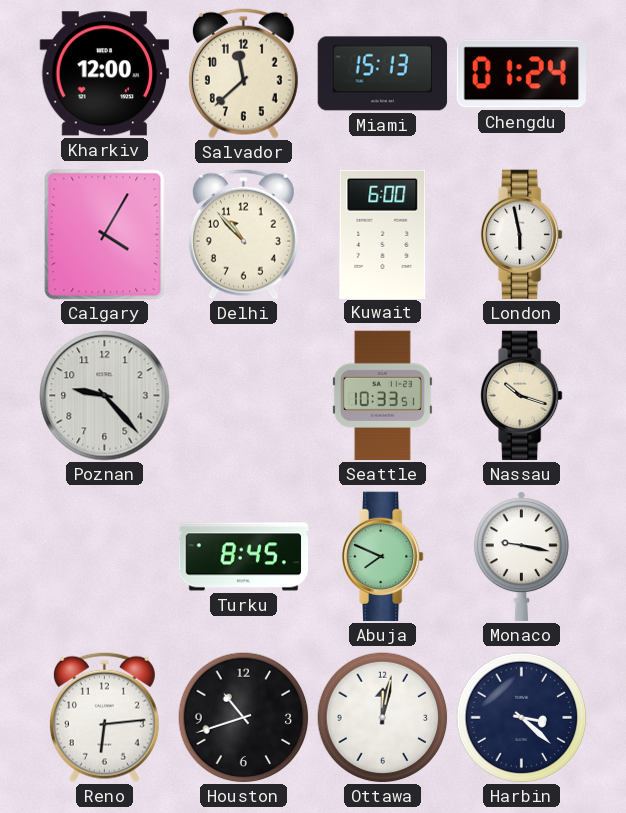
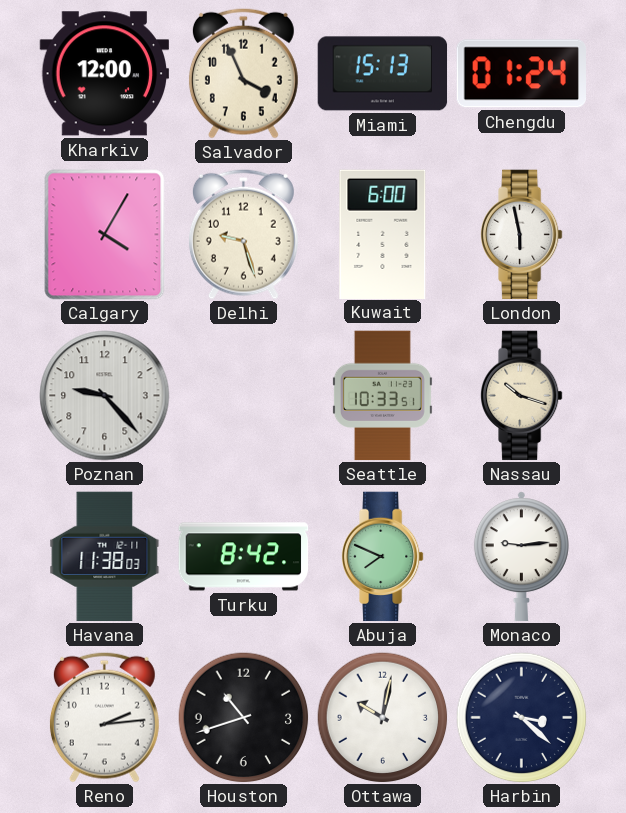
Salvador: 11:38 -> 3:56
Delhi: 10:53 -> 9:27
Havana: none -> 11:38
Turku: 8:45 -> 8:42
Monaco: 9:17 -> 9:14
Reno: 6:14 -> 2:14
Ottawa: 12:02 -> 10:02
